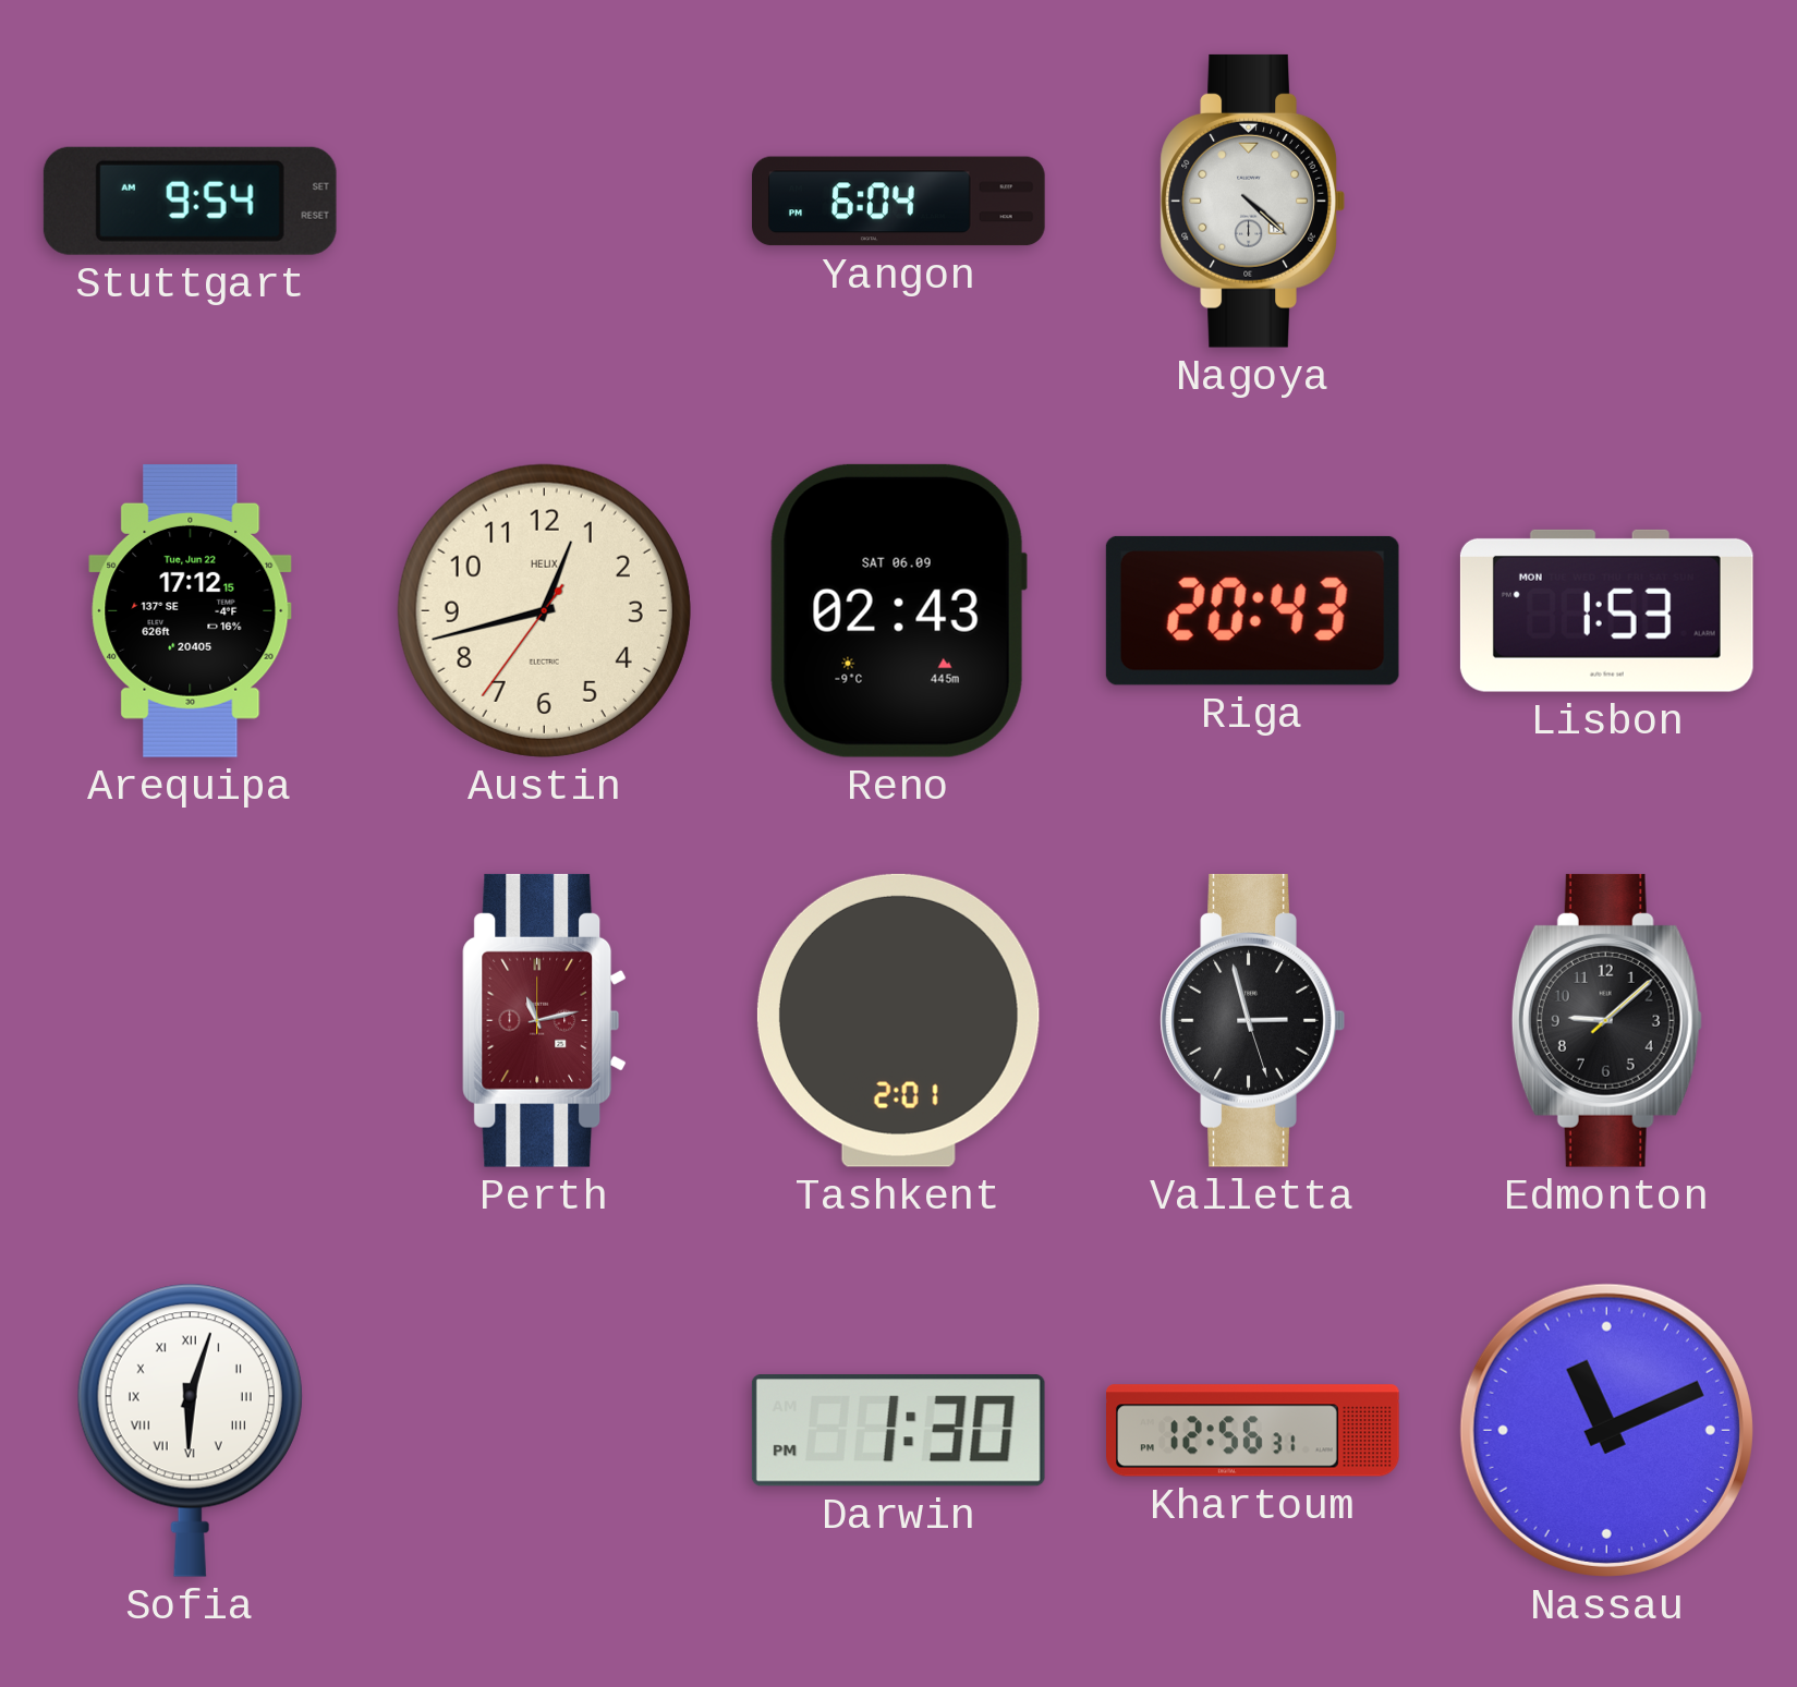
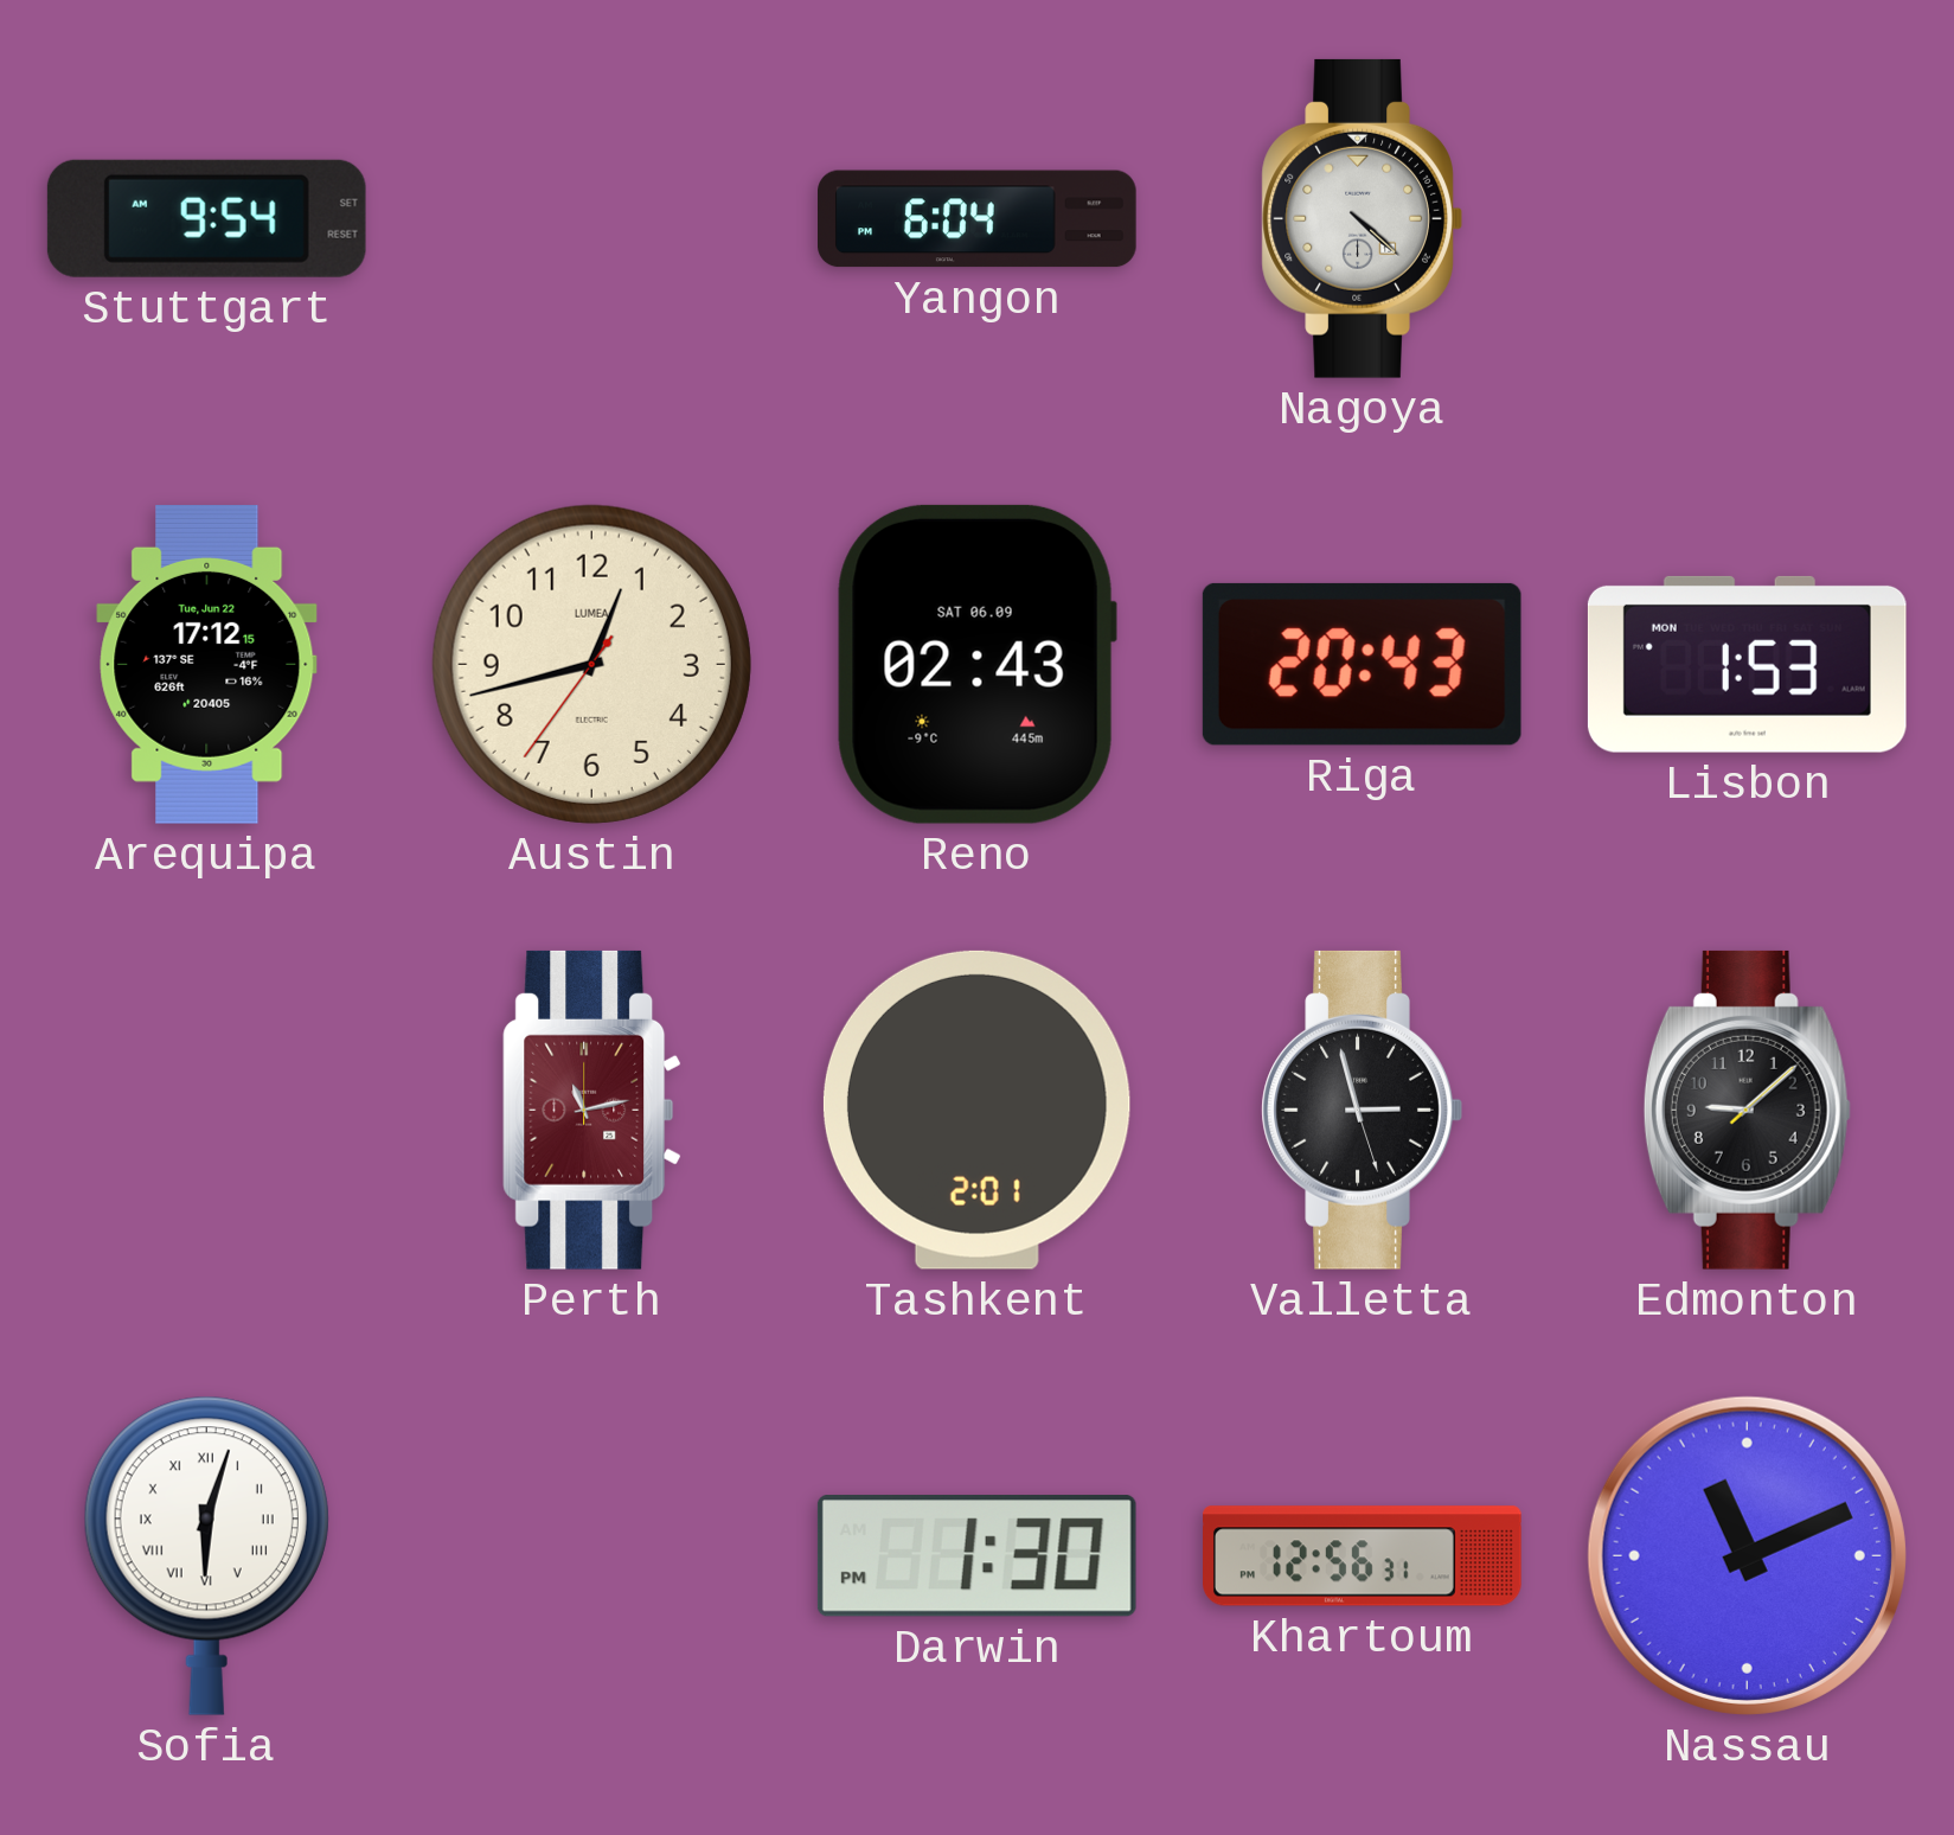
Austin brand: HELIX -> LUMEA
